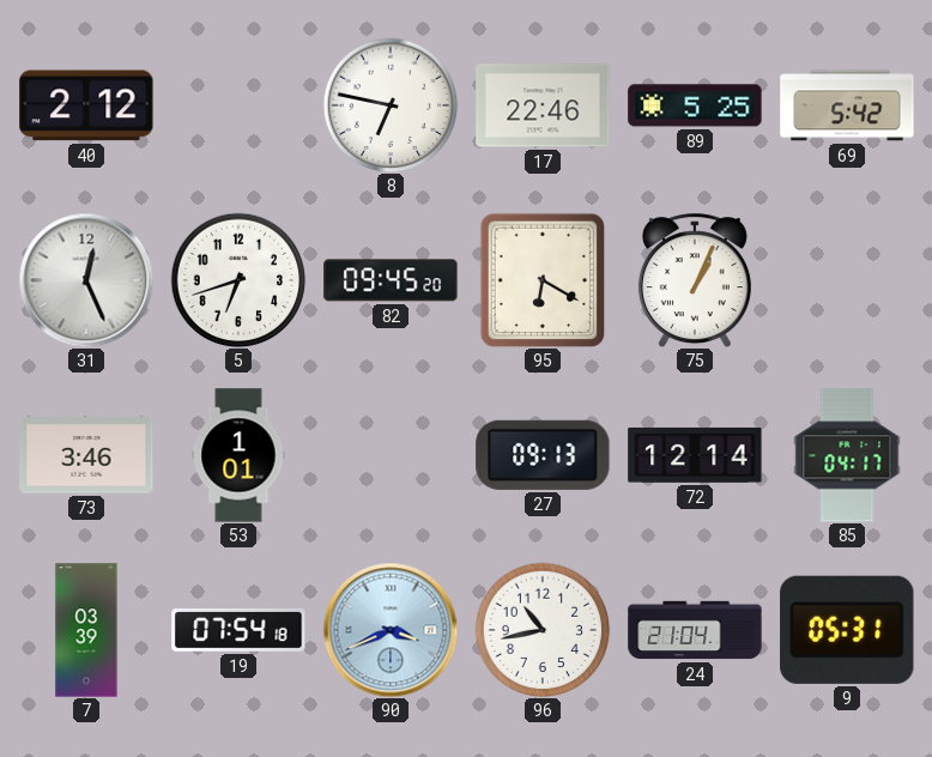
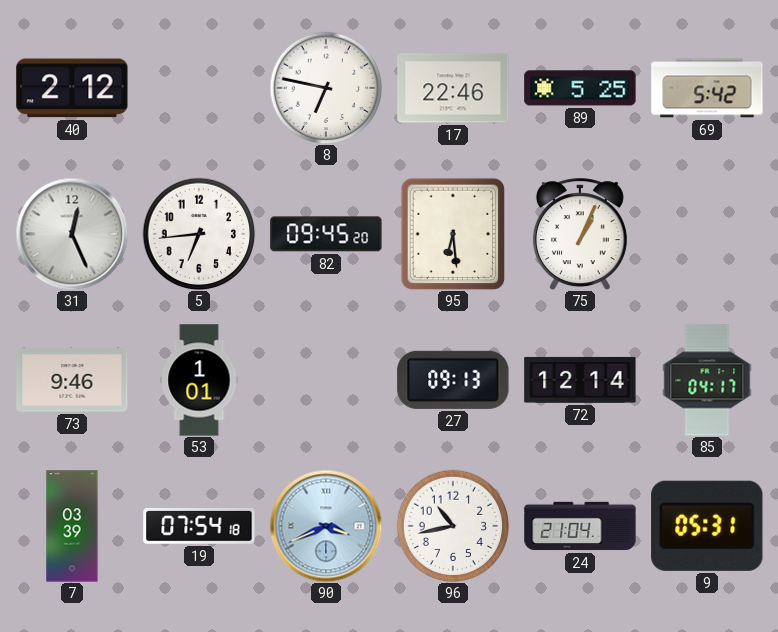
5: 6:42 -> 6:44
95: 6:20 -> 6:29
73: 3:46 -> 9:46
